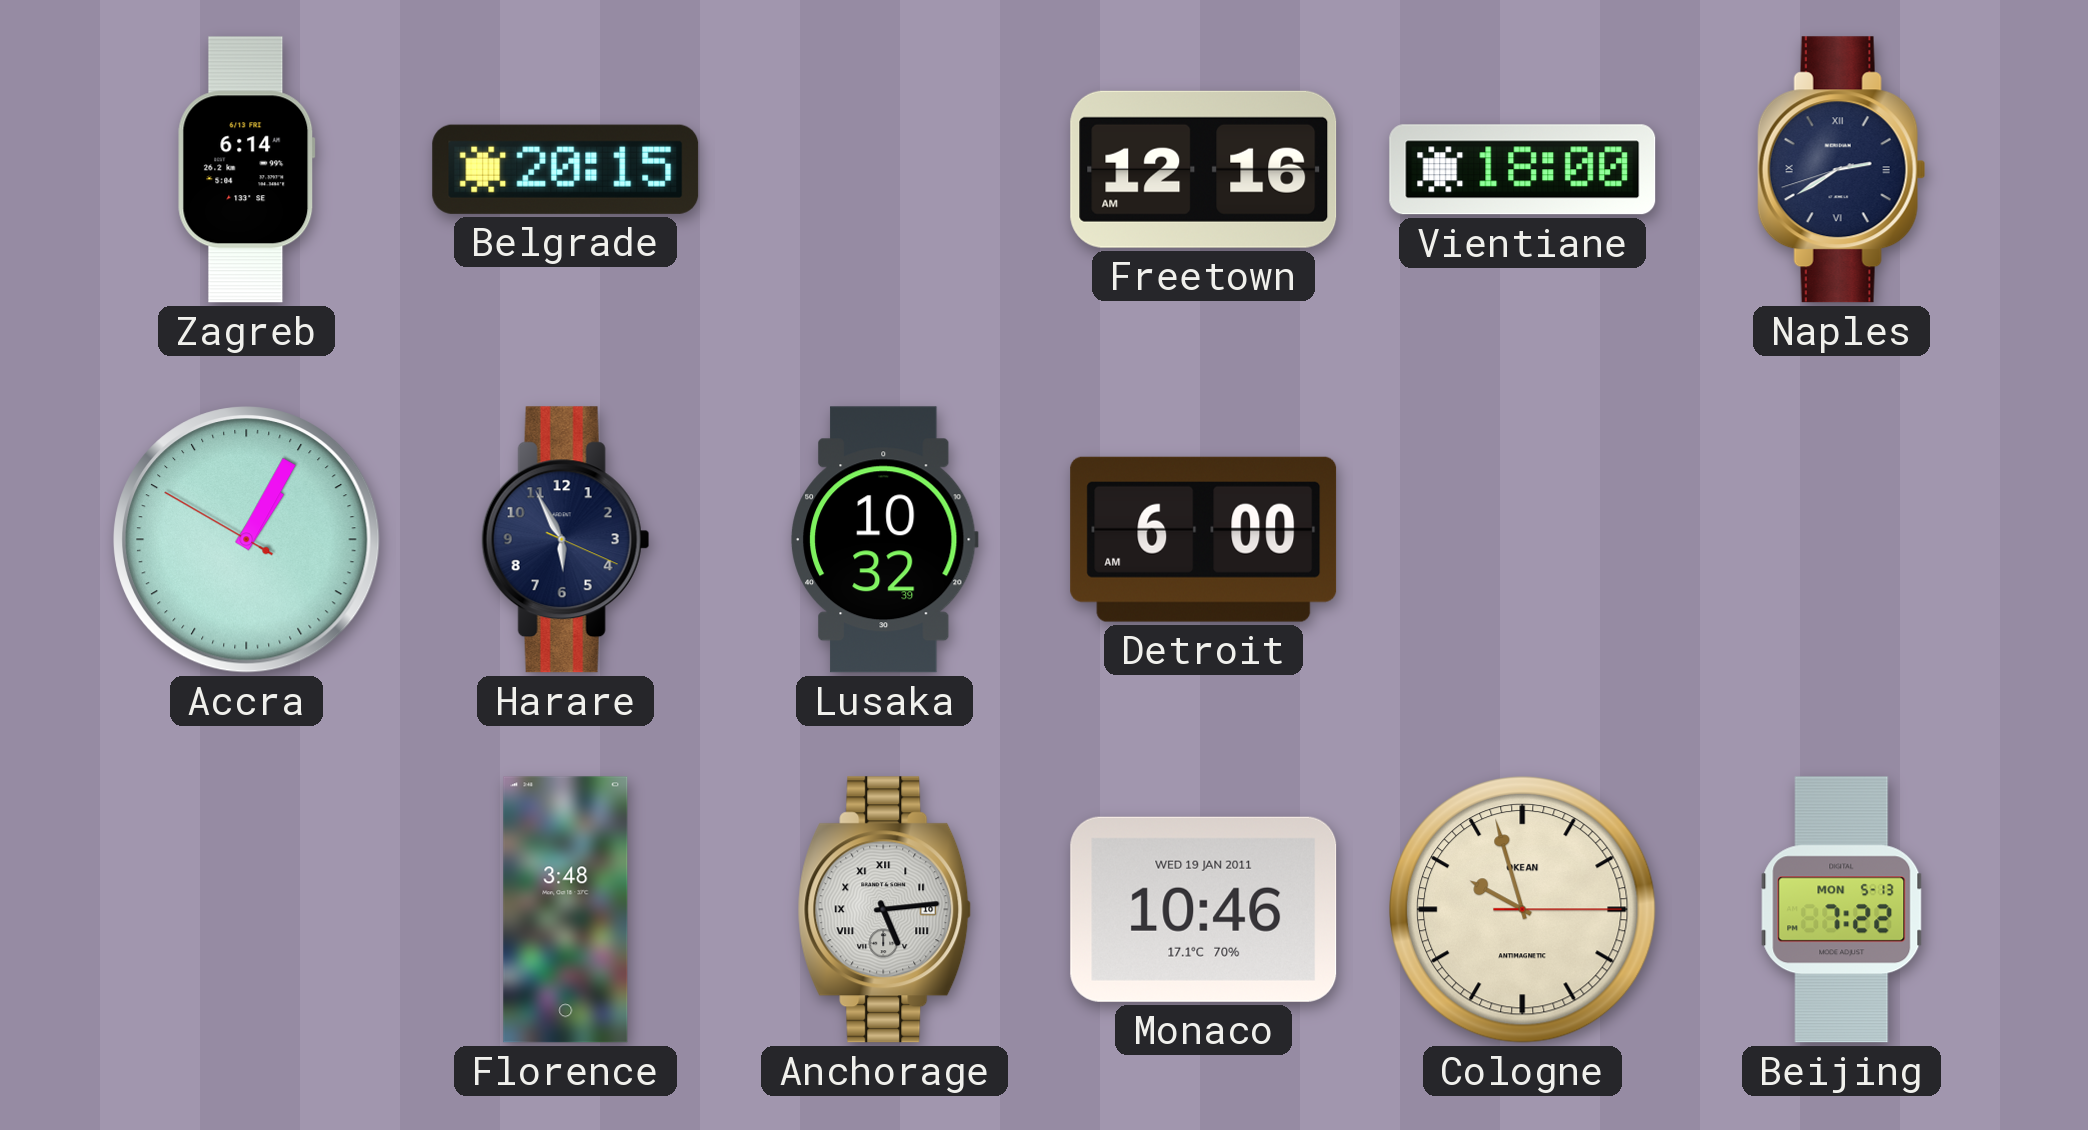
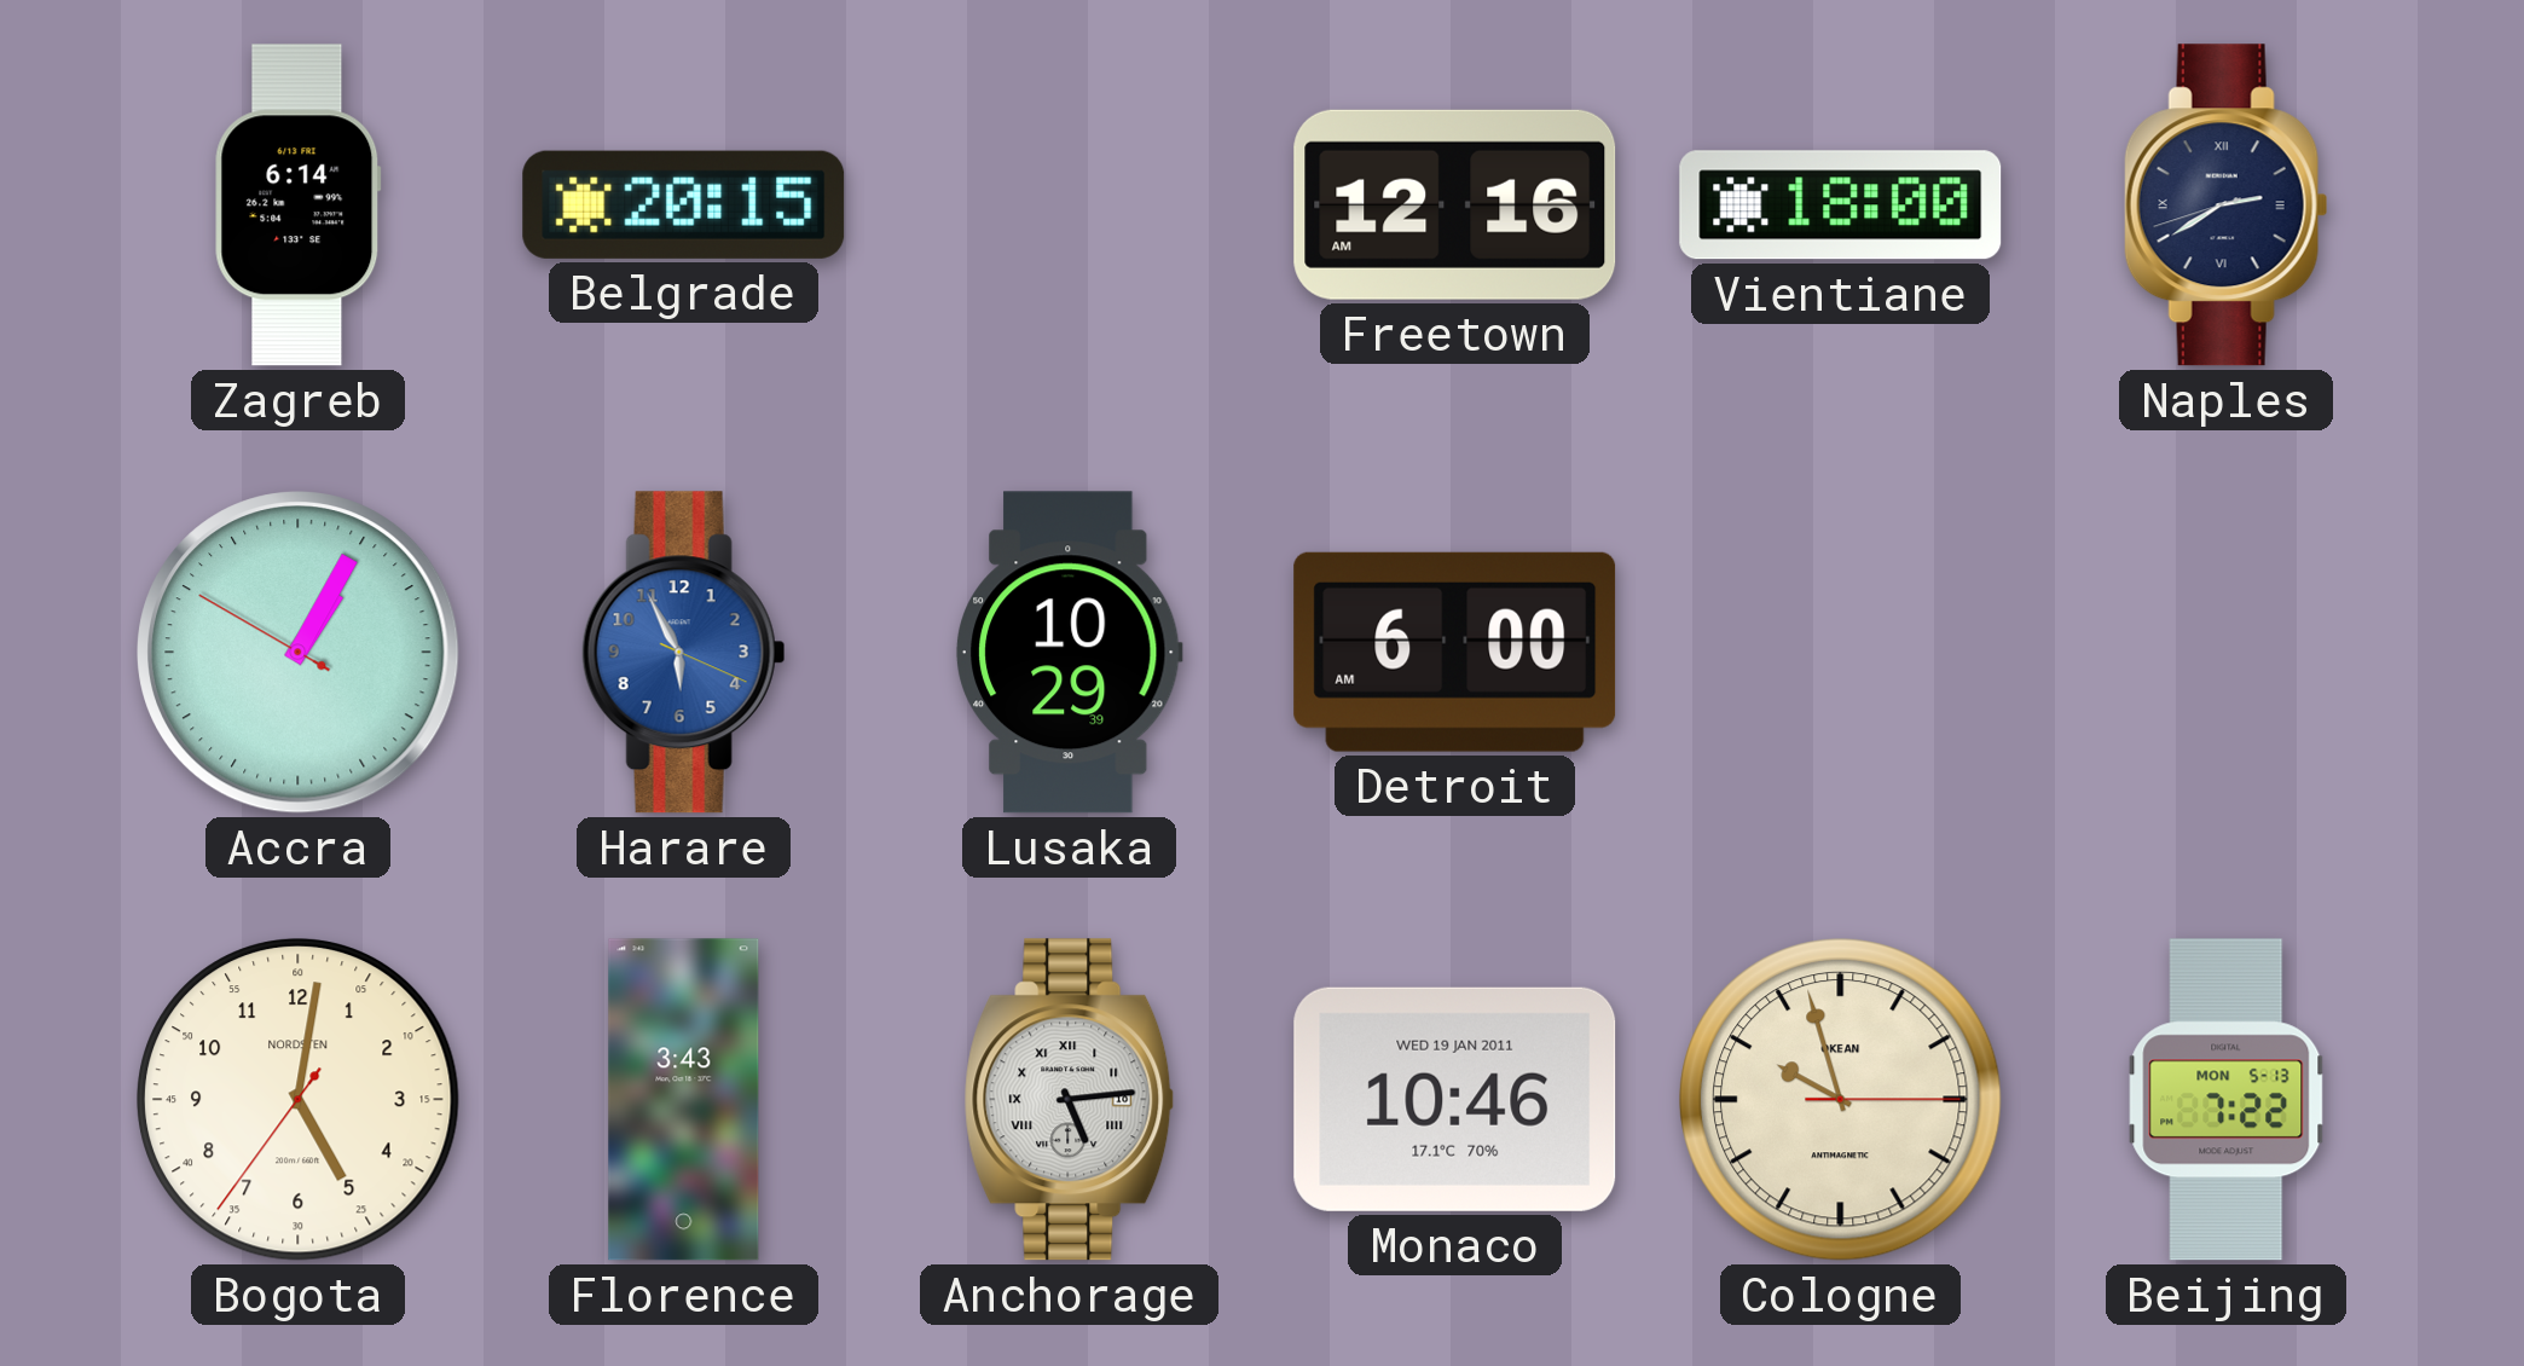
Harare dial: navy -> blue
Lusaka: 10:32 -> 10:29
Bogota: none -> 5:01
Florence: 3:48 -> 3:43
